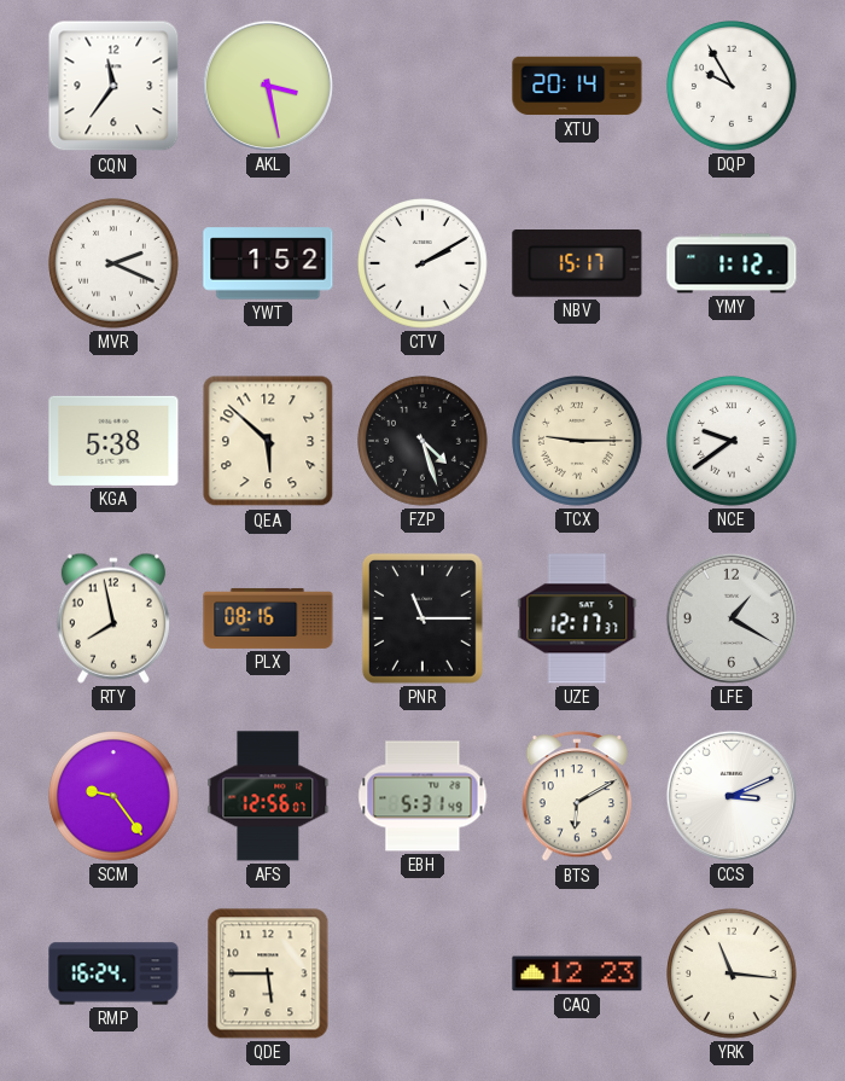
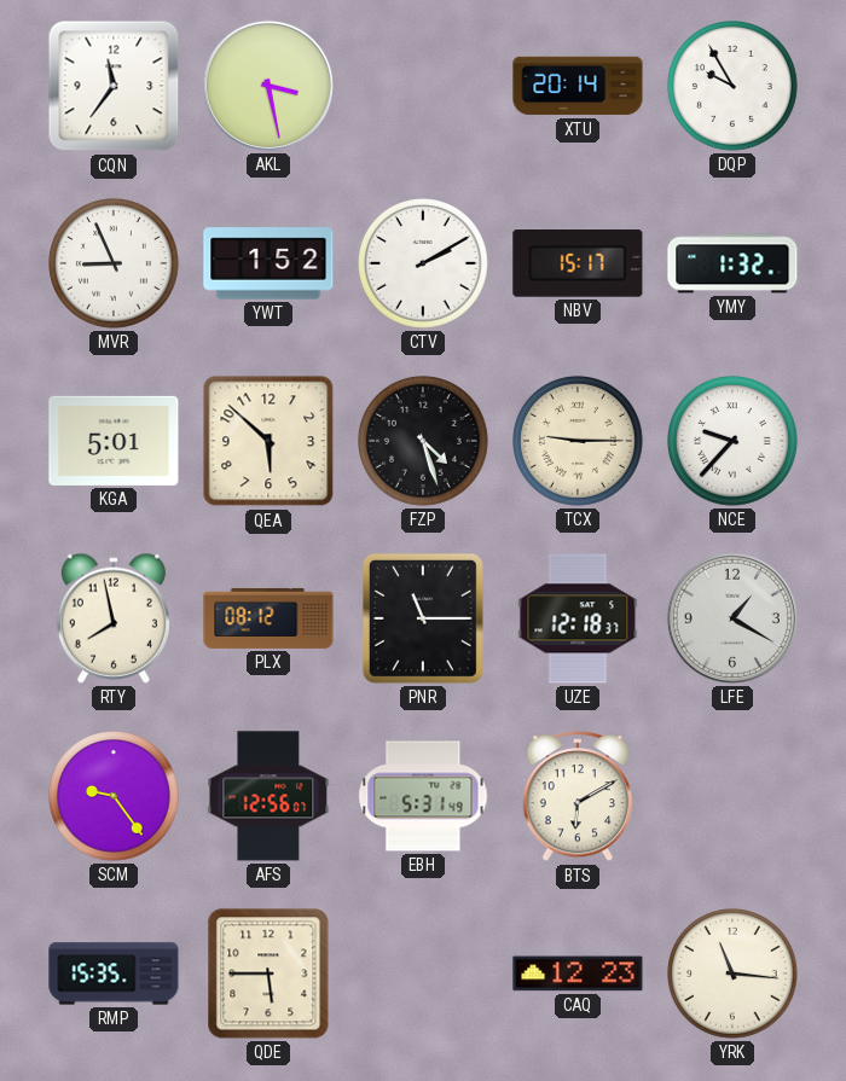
MVR: 2:19 -> 8:56
YMY: 1:12 -> 1:32
KGA: 5:38 -> 5:01
NCE: 9:39 -> 9:37
PLX: 08:16 -> 08:12
UZE: 12:17 -> 12:18
CCS: 3:11 -> none
RMP: 16:24 -> 15:35
